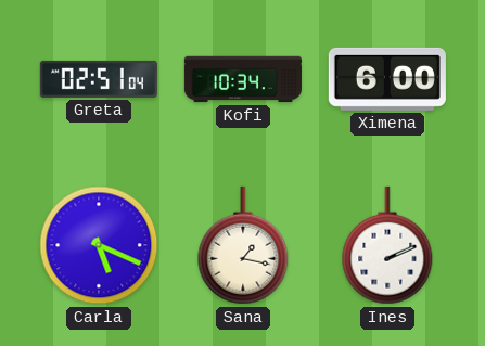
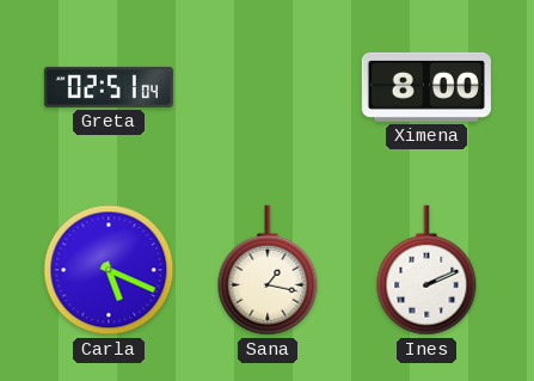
Kofi: 10:34 -> none
Ximena: 6:00 -> 8:00
